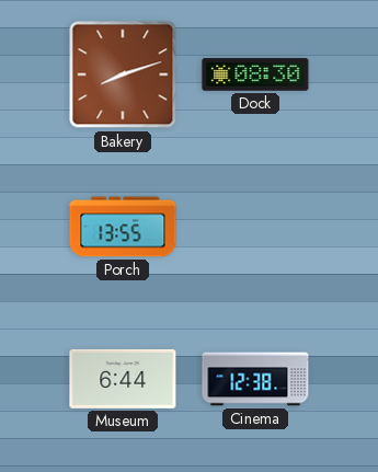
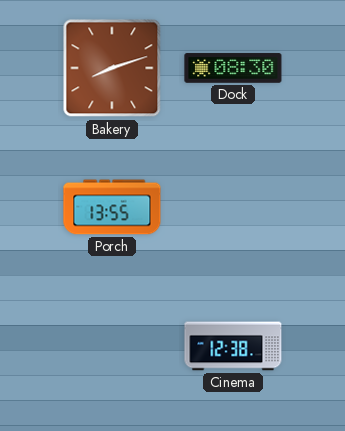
Museum: 6:44 -> none
